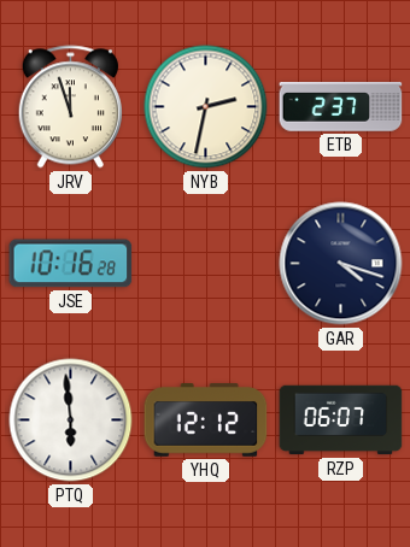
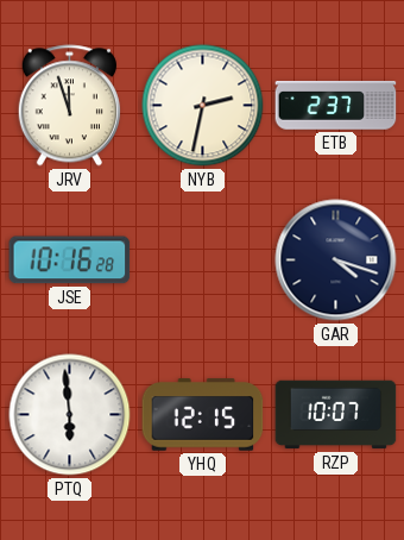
YHQ: 12:12 -> 12:15
RZP: 06:07 -> 10:07
